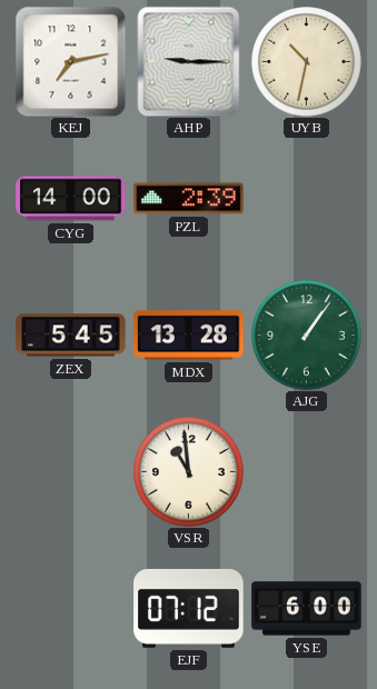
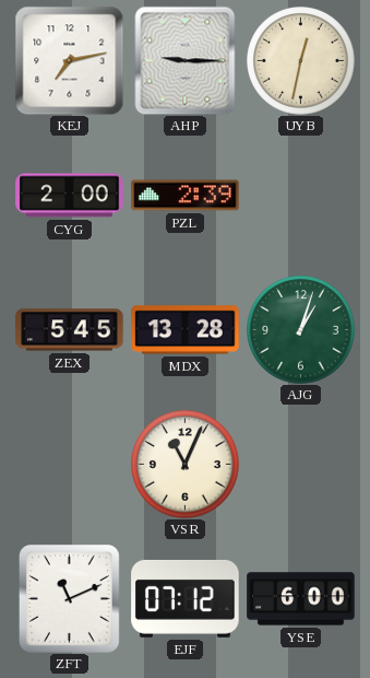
UYB: 10:32 -> 12:32
CYG: 14:00 -> 2:00
AJG: 1:06 -> 1:03
VSR: 10:59 -> 11:04
ZFT: none -> 11:11
